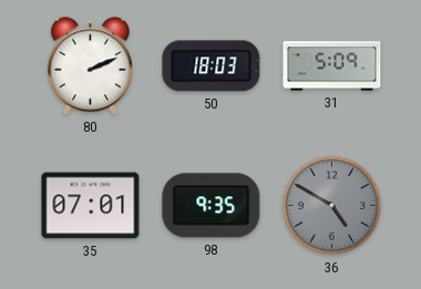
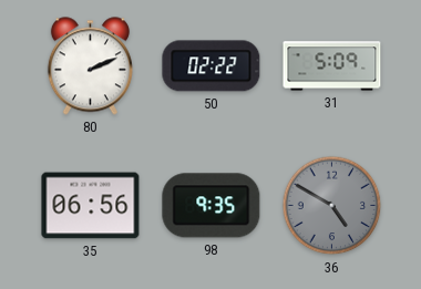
50: 18:03 -> 02:22
35: 07:01 -> 06:56
